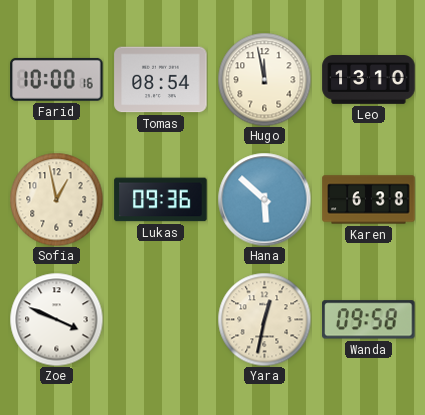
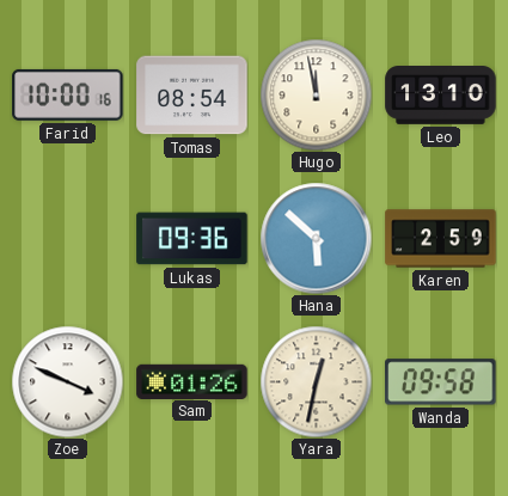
Sofia: 12:58 -> none
Karen: 6:38 -> 2:59
Sam: none -> 01:26
